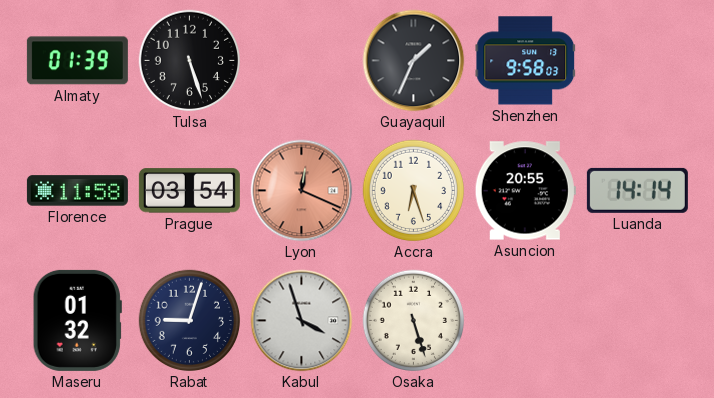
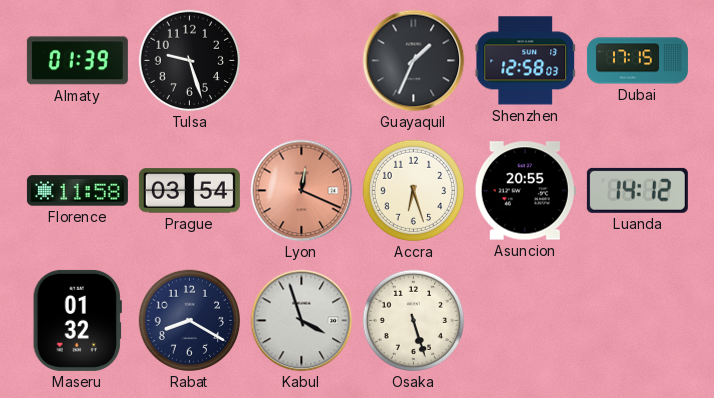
Tulsa: 5:27 -> 9:27
Shenzhen: 9:58 -> 12:58
Dubai: none -> 17:15
Luanda: 14:14 -> 14:12
Rabat: 9:03 -> 8:20
